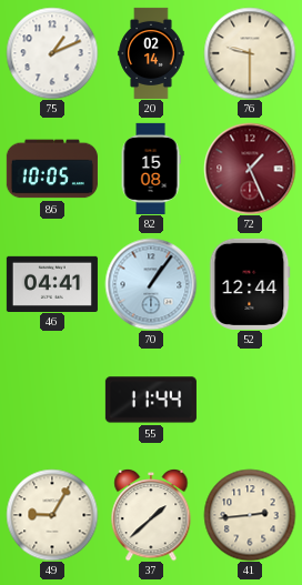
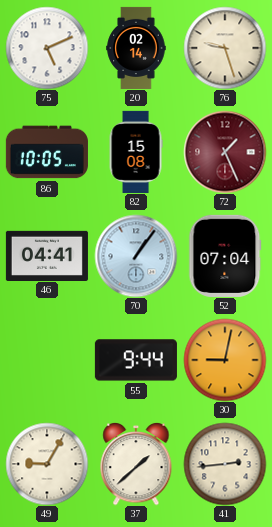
75: 1:11 -> 5:11
76: 9:30 -> 9:27
52: 12:44 -> 07:04
55: 11:44 -> 9:44
30: none -> 9:02
